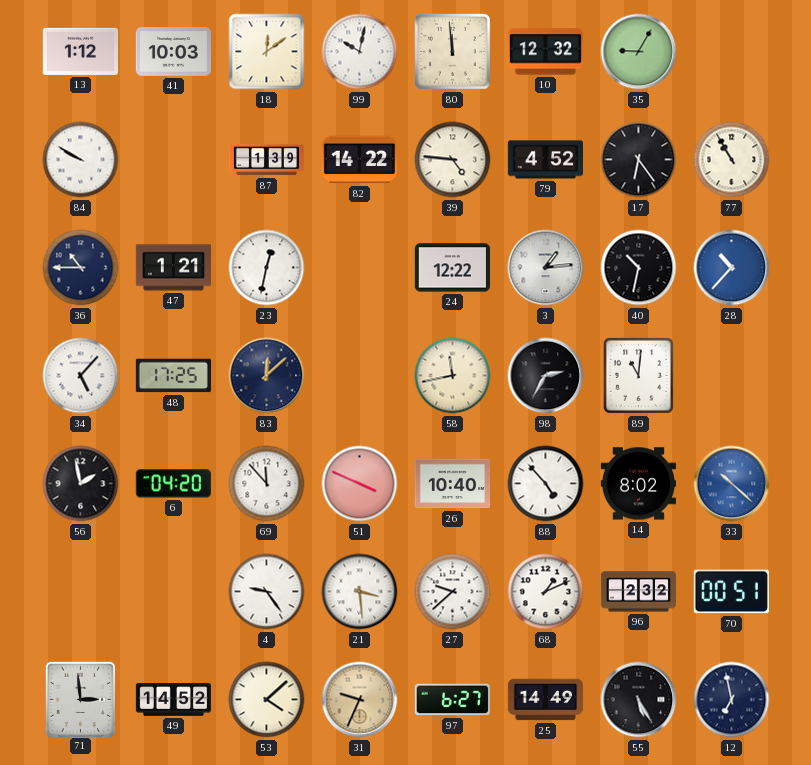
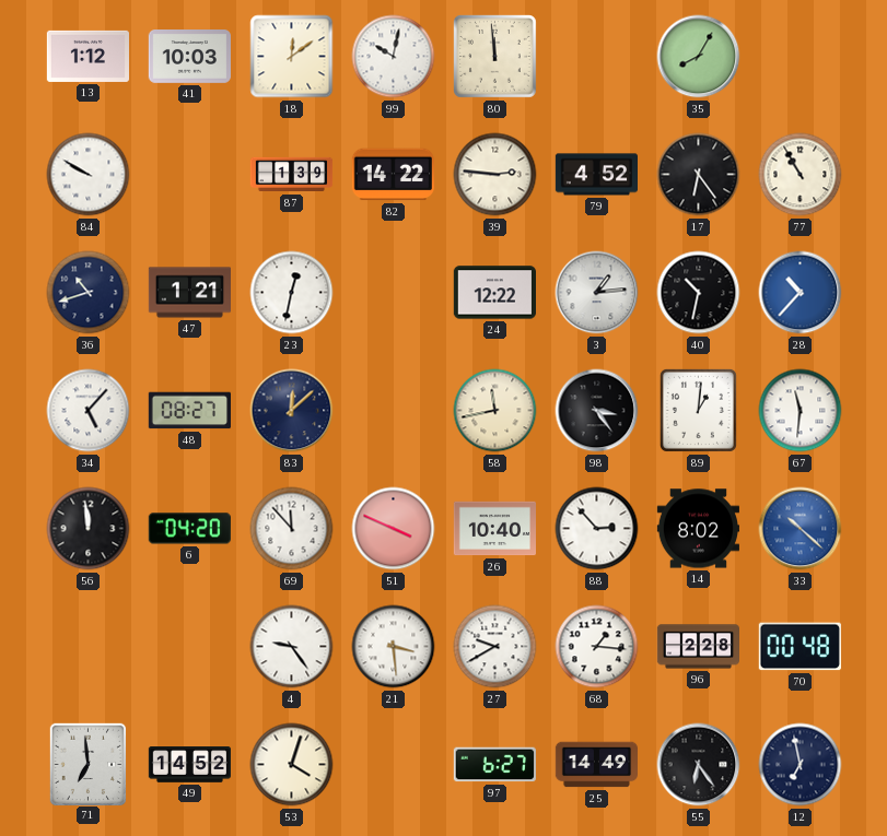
10: 12:32 -> none
35: 9:05 -> 8:05
39: 4:46 -> 2:46
36: 10:45 -> 10:42
48: 17:25 -> 08:27
98: 2:35 -> 3:24
89: 11:01 -> 1:01
67: none -> 11:31
56: 1:58 -> 11:59
88: 4:53 -> 2:53
27: 9:38 -> 9:40
68: 1:11 -> 1:16
96: 2:32 -> 2:28
70: 00:51 -> 00:48
71: 2:59 -> 6:59
53: 4:08 -> 4:03
31: 9:34 -> none
55: 5:25 -> 6:24
